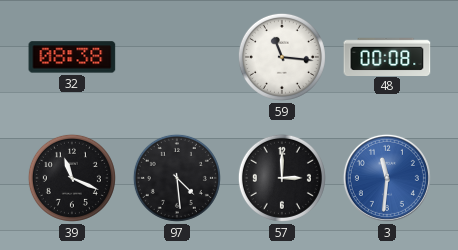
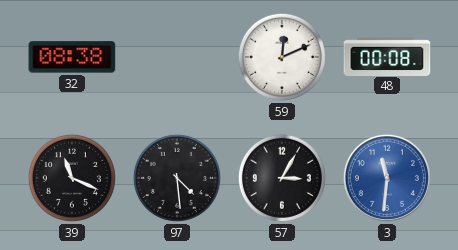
59: 11:16 -> 12:11
57: 3:00 -> 3:05
